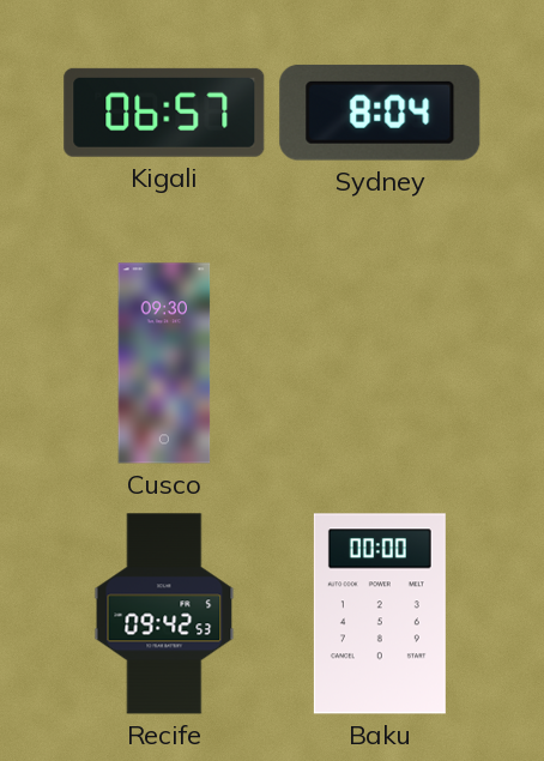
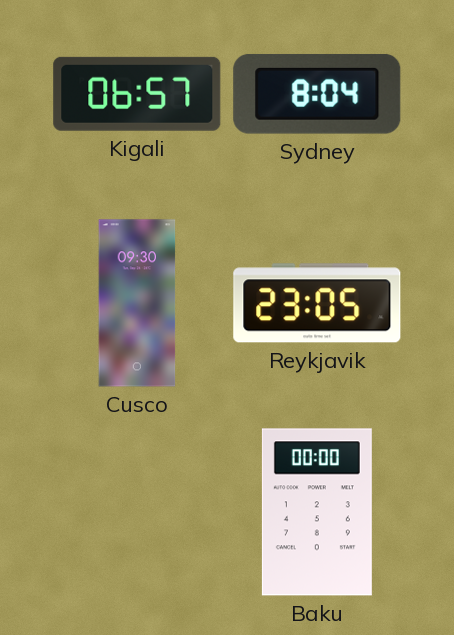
Reykjavik: none -> 23:05
Recife: 09:42 -> none
